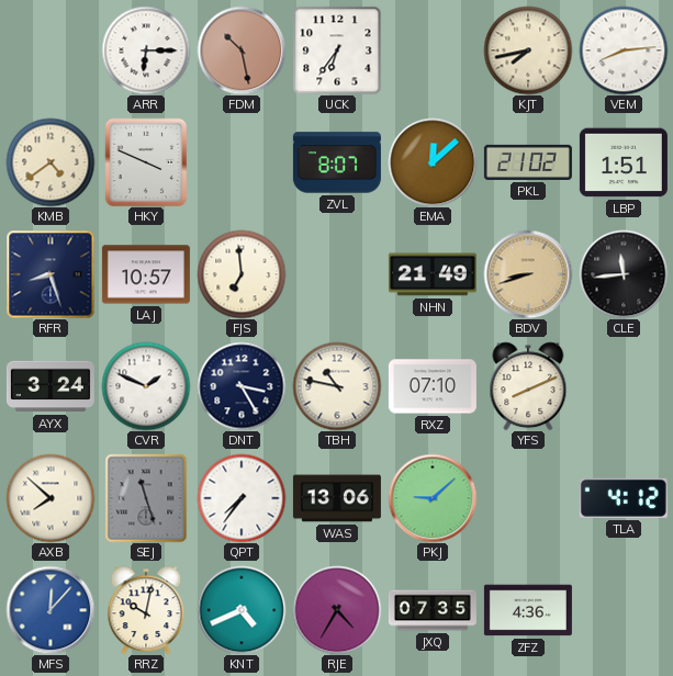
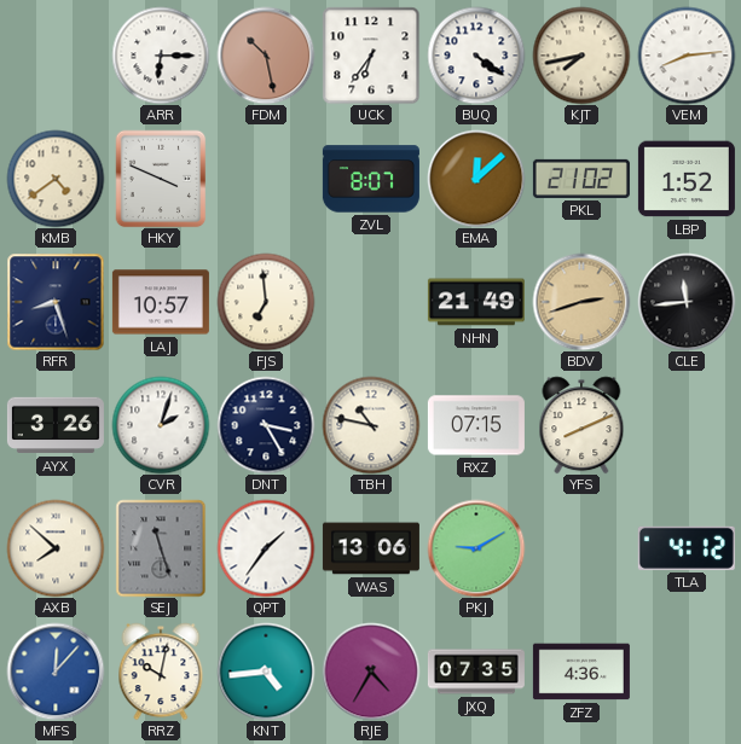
BUQ: none -> 4:21
LBP: 1:51 -> 1:52
BDV: 8:42 -> 2:42
AYX: 3:24 -> 3:26
CVR: 1:49 -> 2:03
RXZ: 07:10 -> 07:15
QPT: 7:36 -> 1:36
PKJ: 9:08 -> 9:10
KNT: 4:41 -> 4:44
